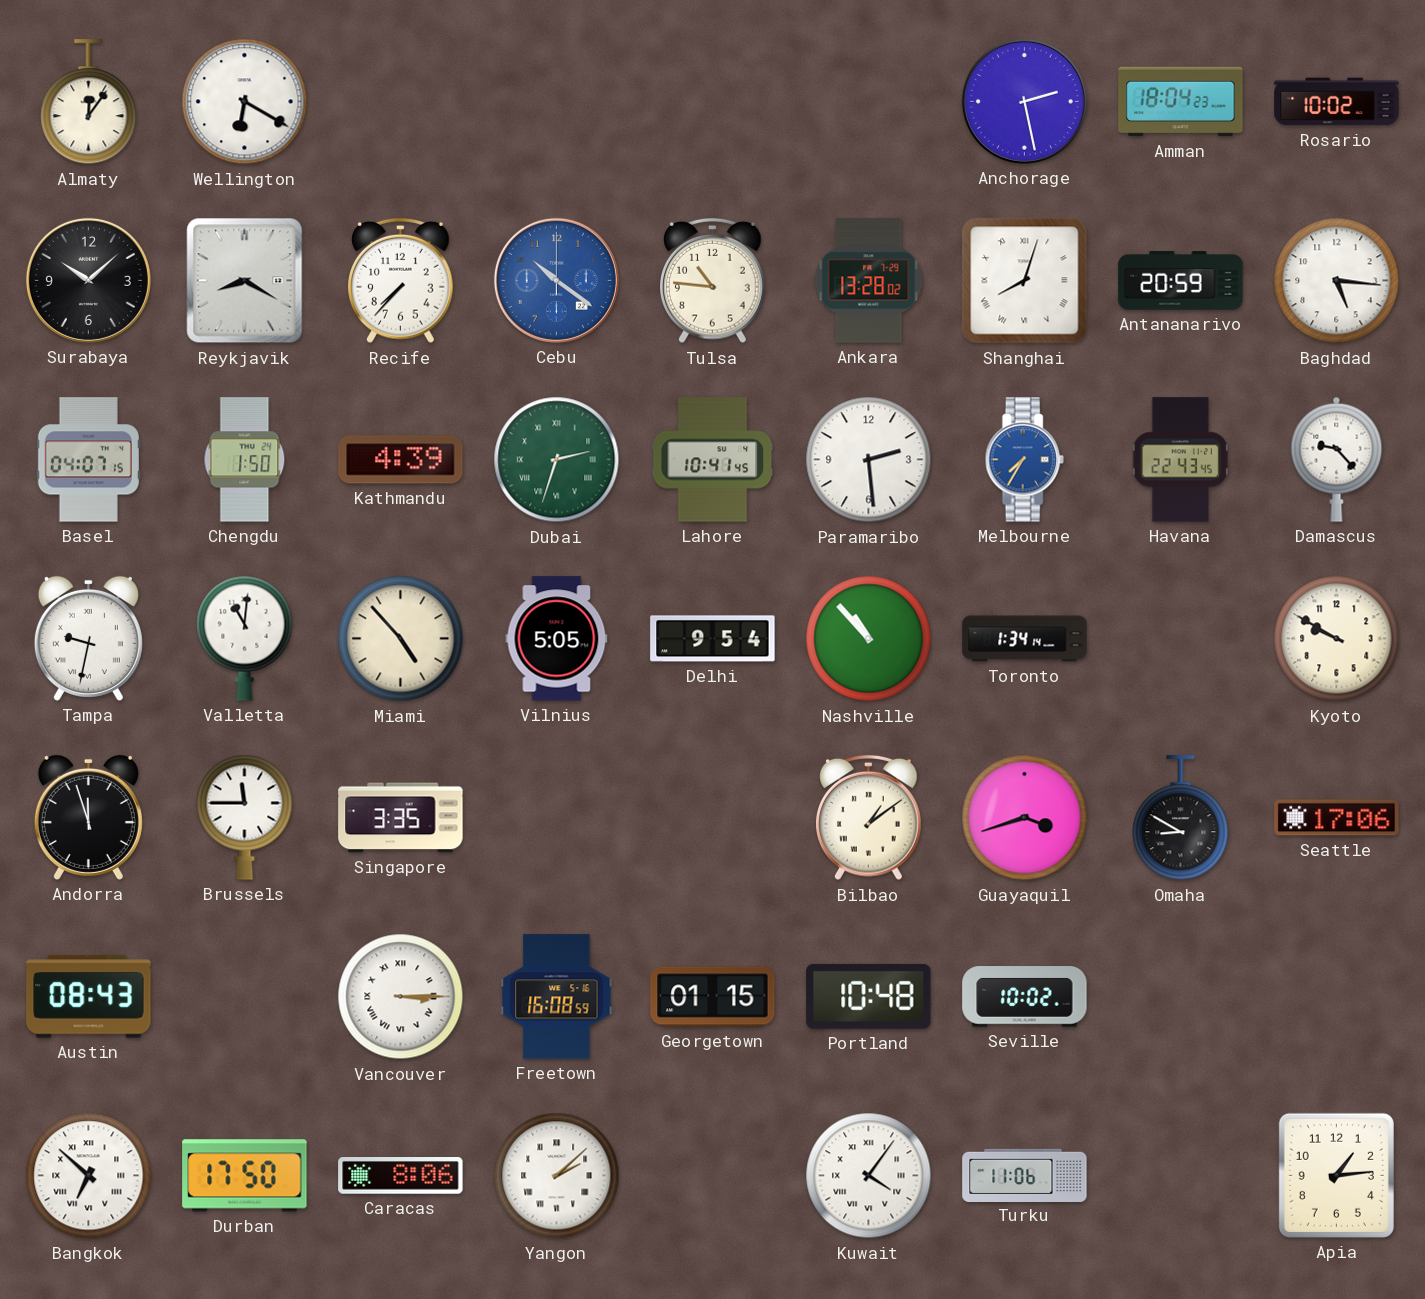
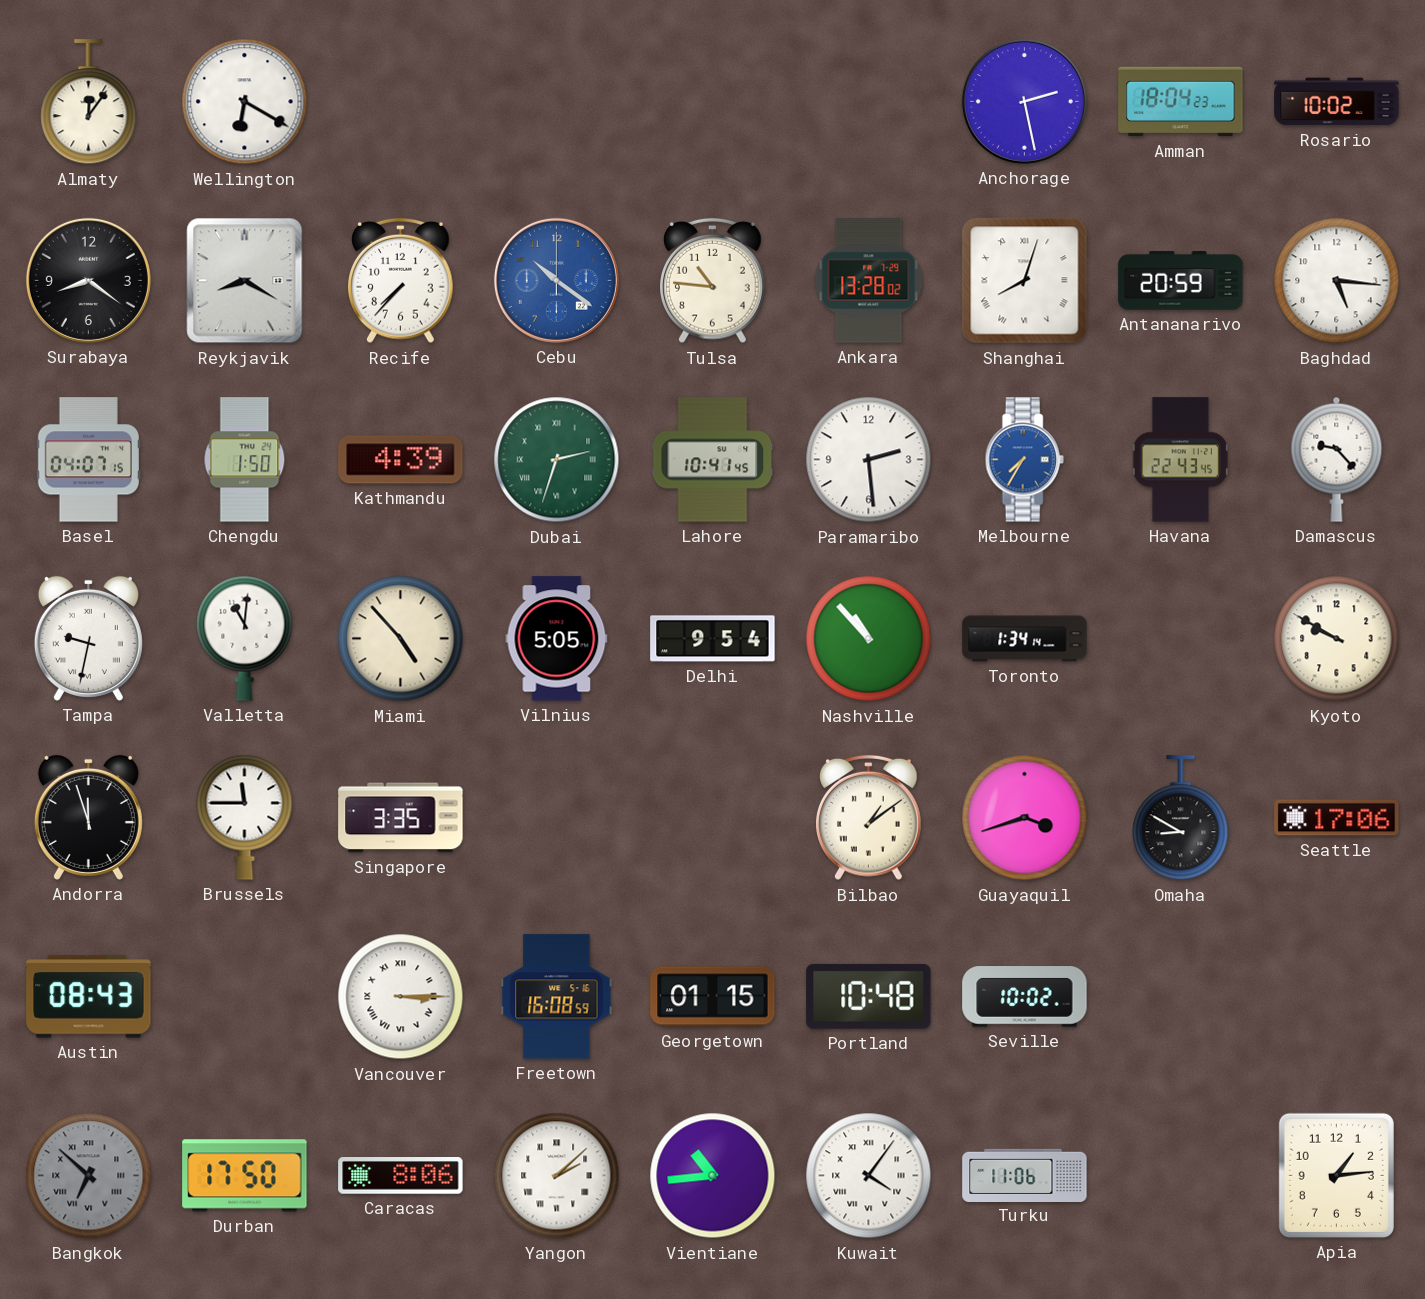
Surabaya: 10:08 -> 8:21
Bangkok dial: white -> grey
Vientiane: none -> 10:44
